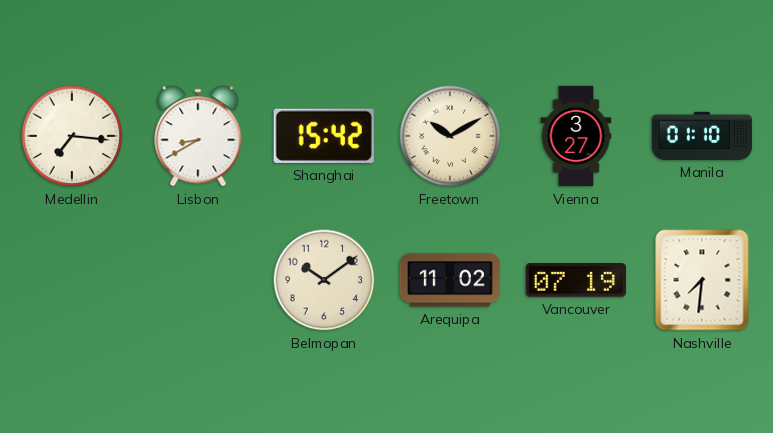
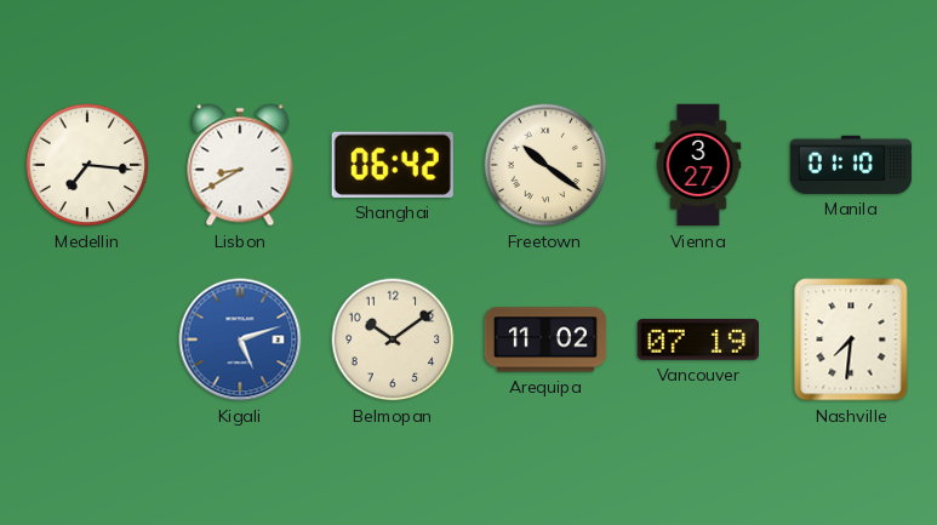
Shanghai: 15:42 -> 06:42
Freetown: 10:10 -> 10:21
Kigali: none -> 5:12
